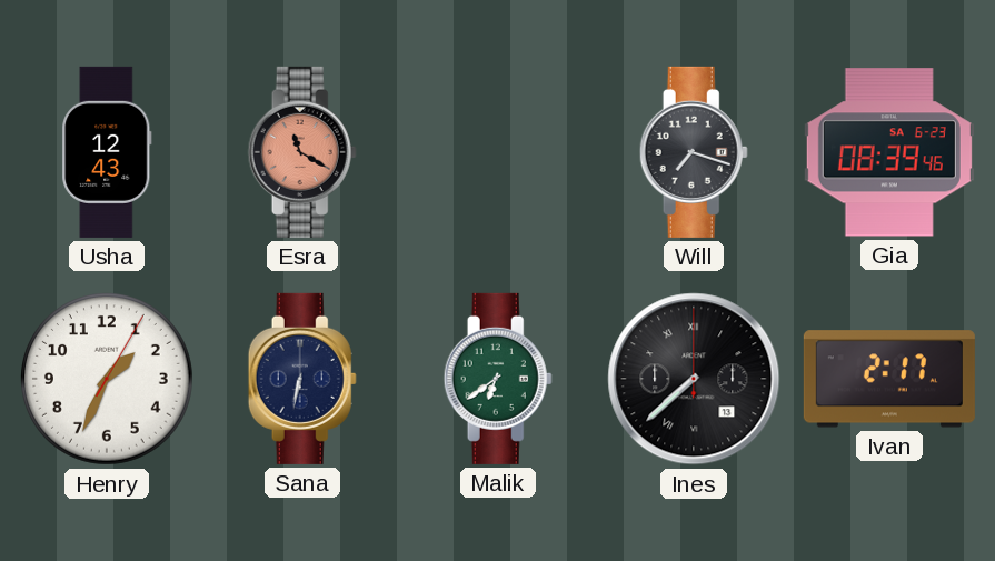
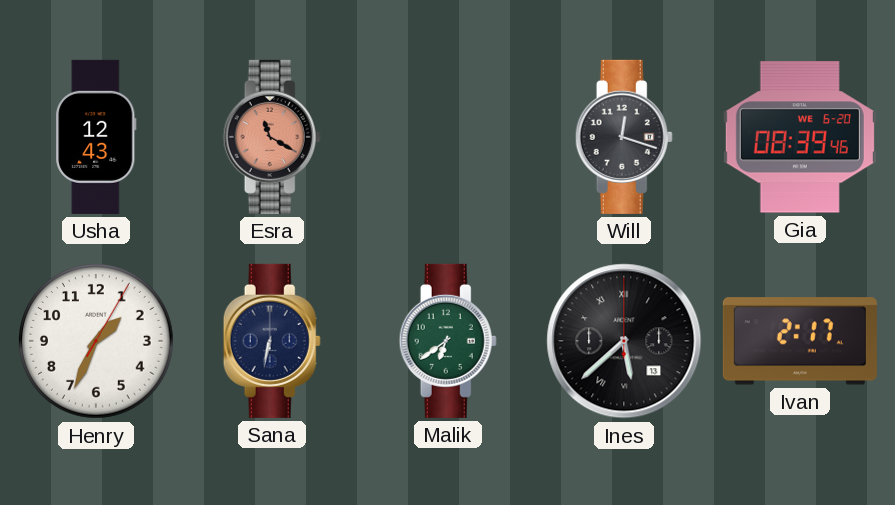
Will: 7:18 -> 12:18
Gia date: SA 6-23 -> WE 6-20
Ines: 7:38 -> 5:38
